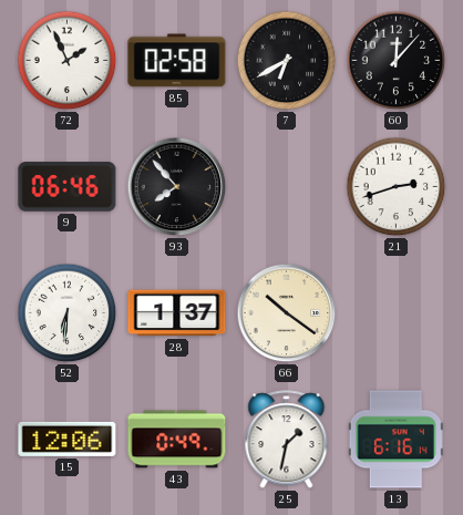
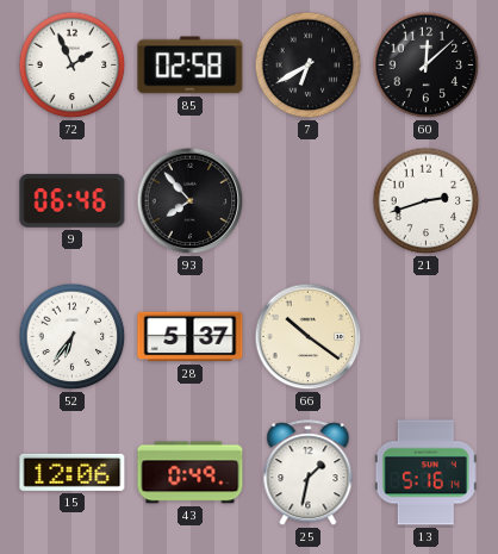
60: 12:07 -> 12:08
52: 6:31 -> 6:36
28: 1:37 -> 5:37
13: 6:16 -> 5:16
